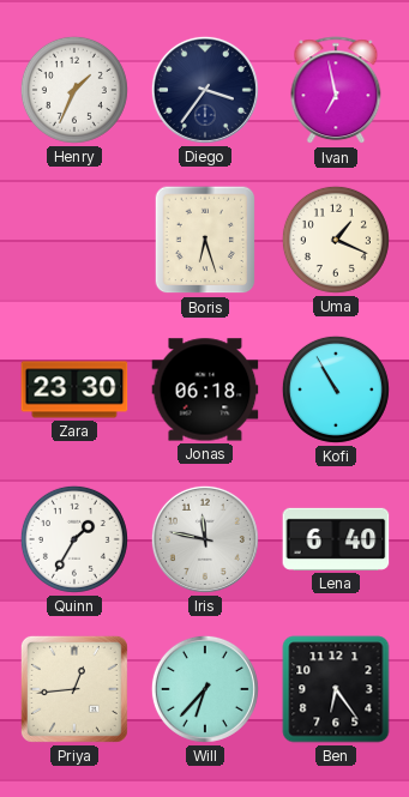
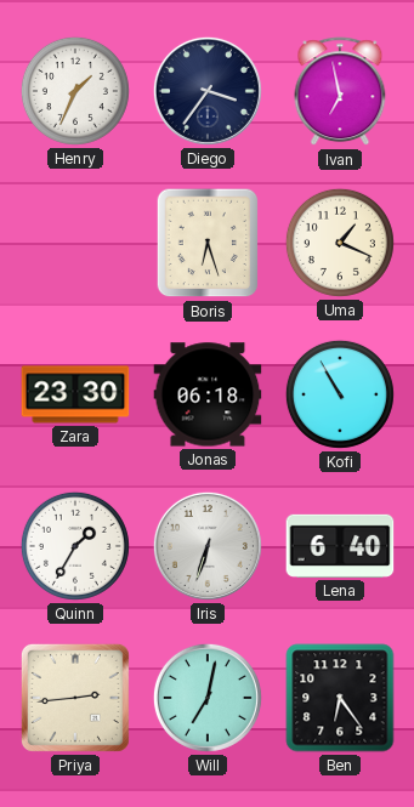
Iris: 11:47 -> 6:33
Priya: 12:44 -> 2:44
Will: 6:37 -> 7:02
